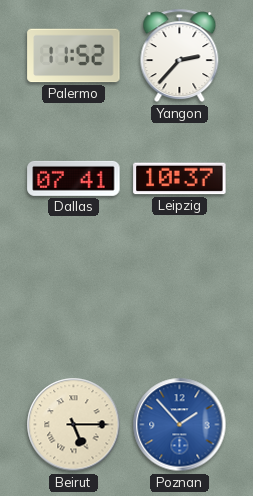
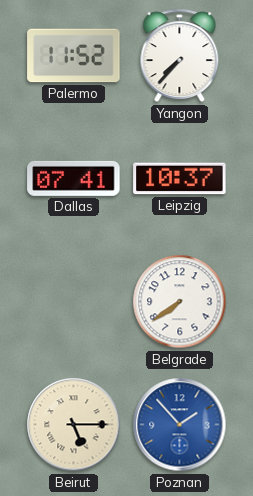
Yangon: 2:37 -> 7:37
Belgrade: none -> 7:39
